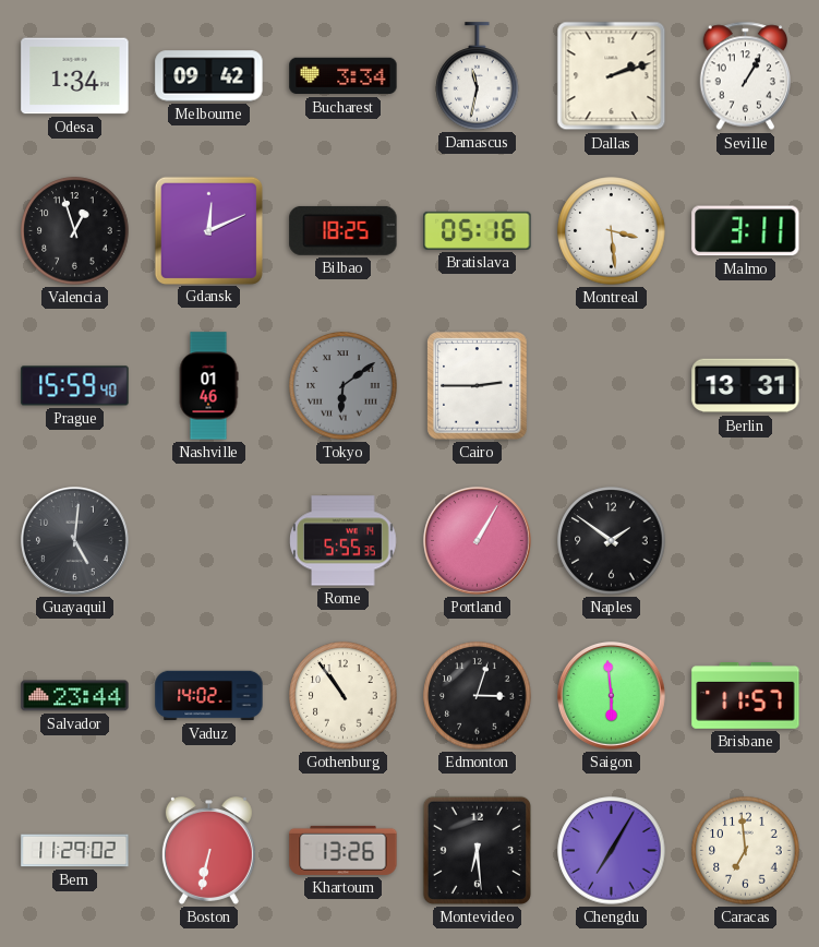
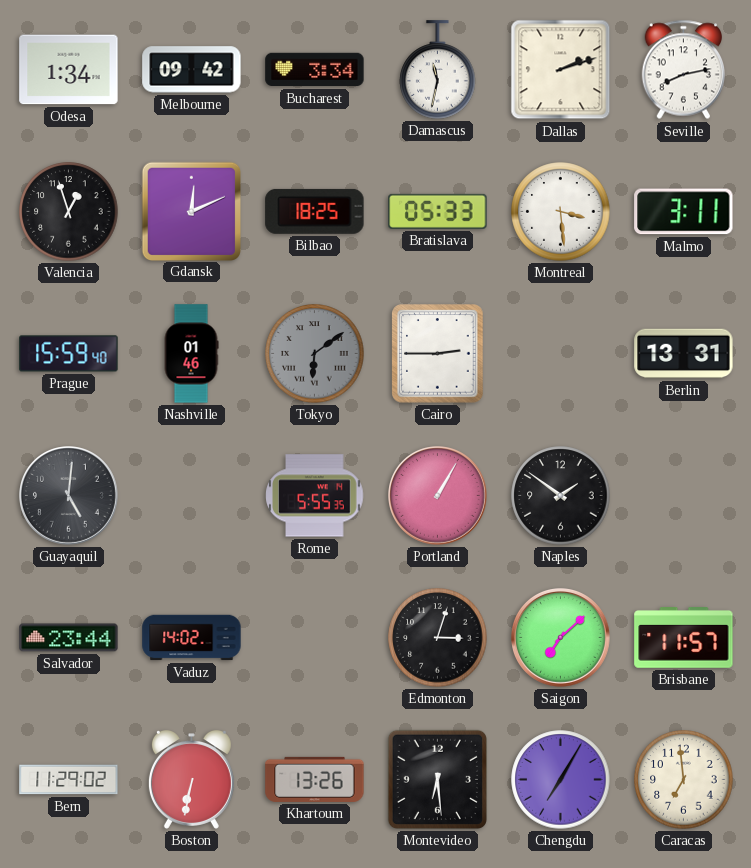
Seville: 1:05 -> 8:13
Bratislava: 05:16 -> 05:33
Gothenburg: 10:54 -> none
Saigon: 5:59 -> 7:08
